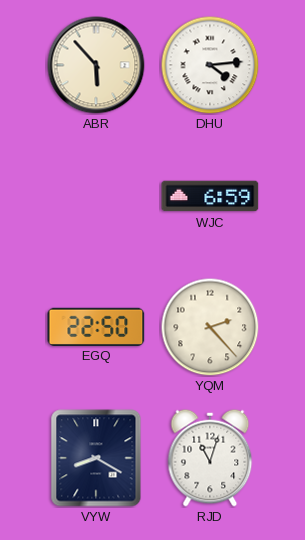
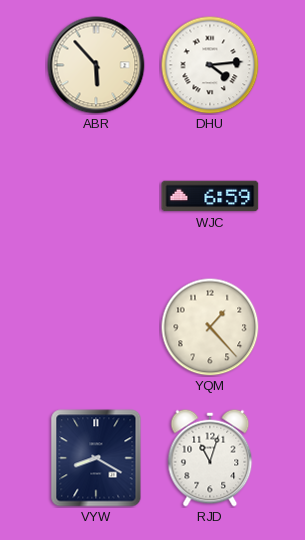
EGQ: 22:50 -> none
YQM: 2:23 -> 1:23
